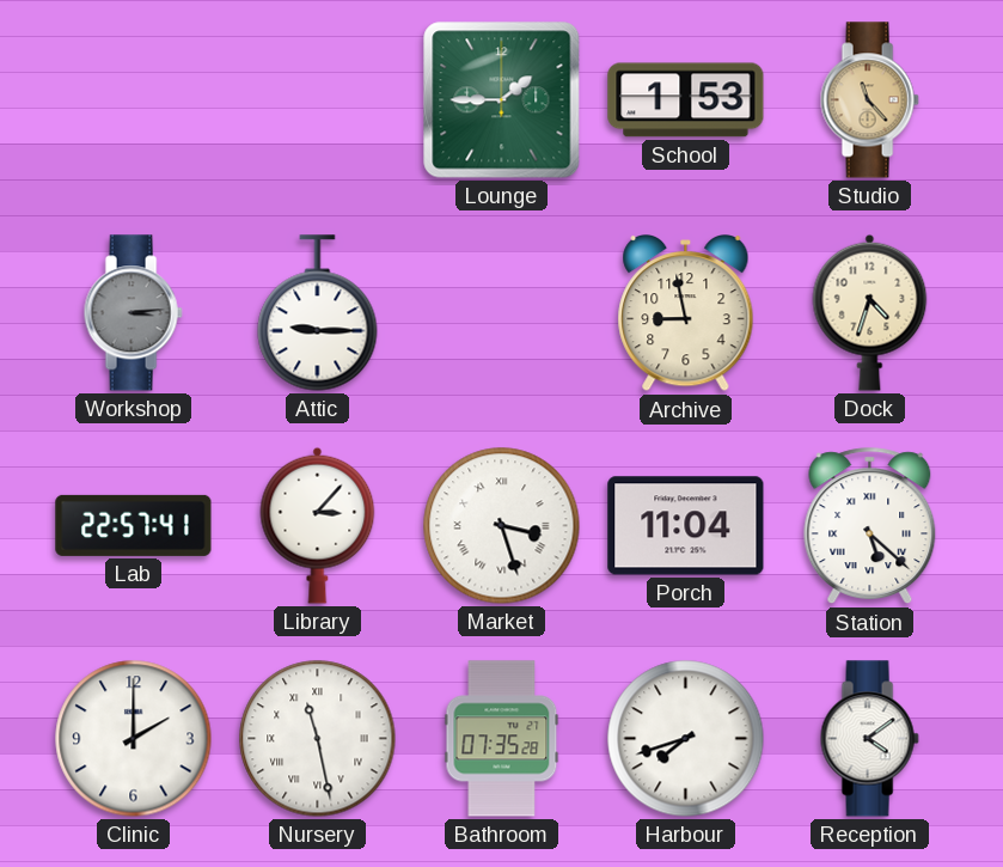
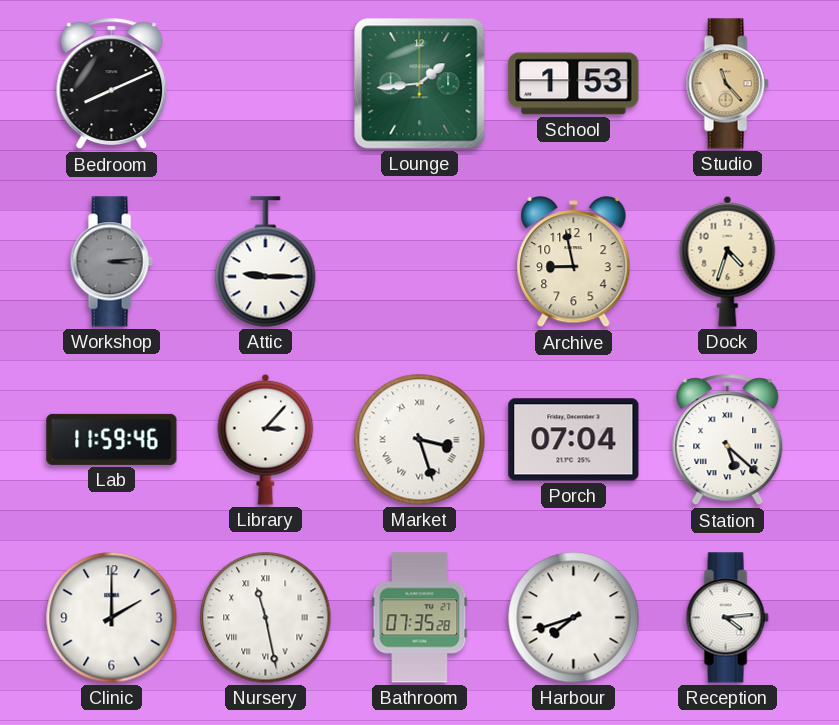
Bedroom: none -> 8:11
Lounge: 1:45 -> 1:44
Lab: 22:57 -> 11:59
Porch: 11:04 -> 07:04
Reception: 4:09 -> 4:14
